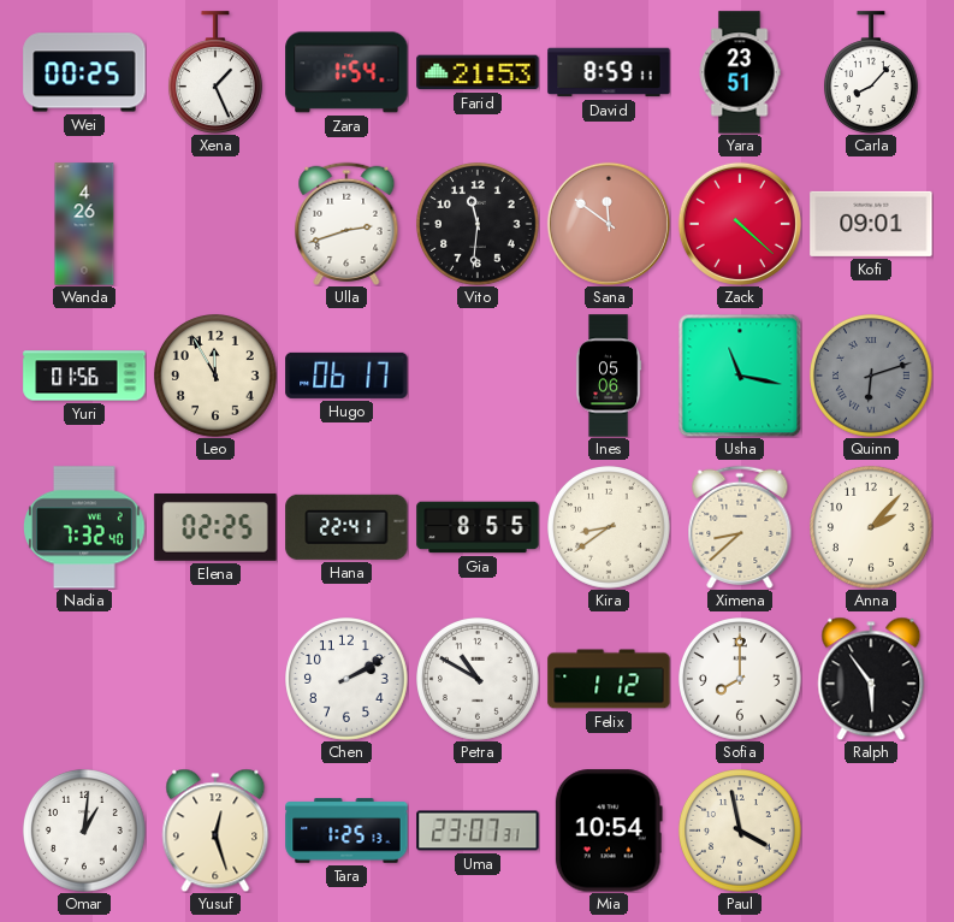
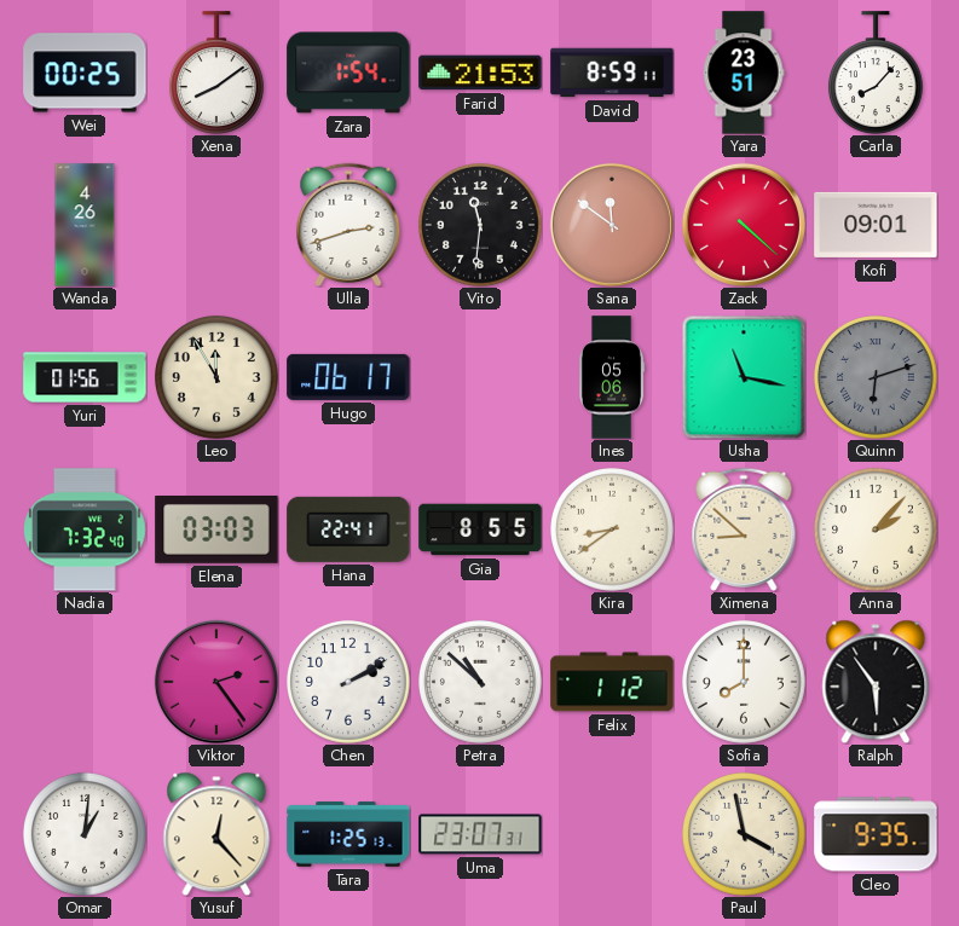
Xena: 1:26 -> 8:09
Elena: 02:25 -> 03:03
Ximena: 8:38 -> 8:52
Viktor: none -> 2:24
Petra: 10:50 -> 10:52
Yusuf: 12:27 -> 12:23
Mia: 10:54 -> none
Cleo: none -> 9:35
